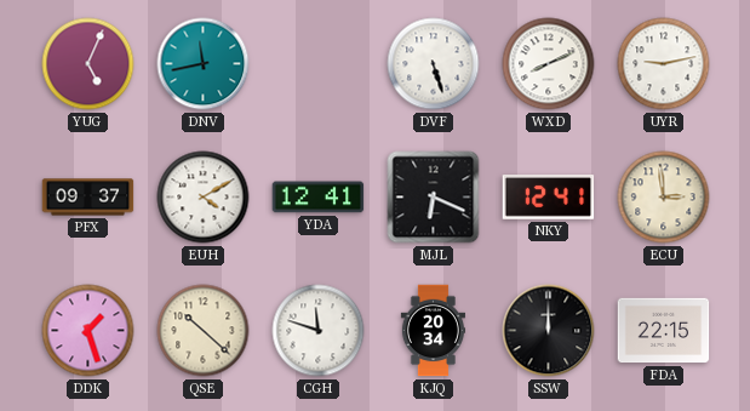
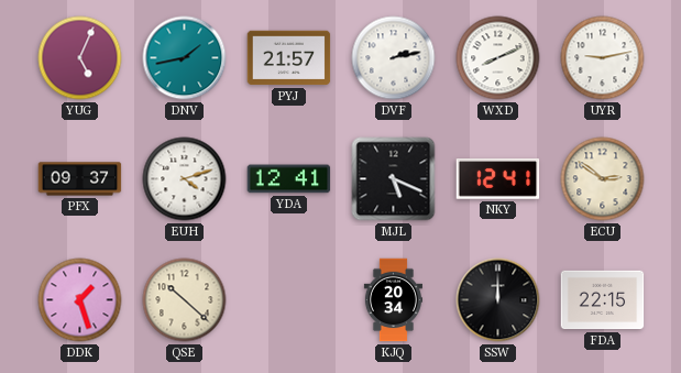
DNV: 11:43 -> 1:43
PYJ: none -> 21:57
DVF: 5:27 -> 2:13
EUH: 4:10 -> 4:12
MJL: 6:19 -> 5:19
ECU: 2:59 -> 2:51
CGH: 11:48 -> none
